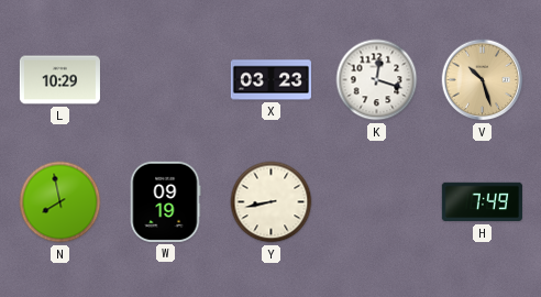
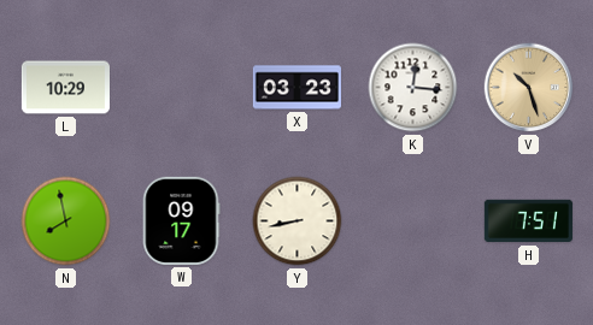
K: 12:18 -> 12:16
W: 09:19 -> 09:17
H: 7:49 -> 7:51
